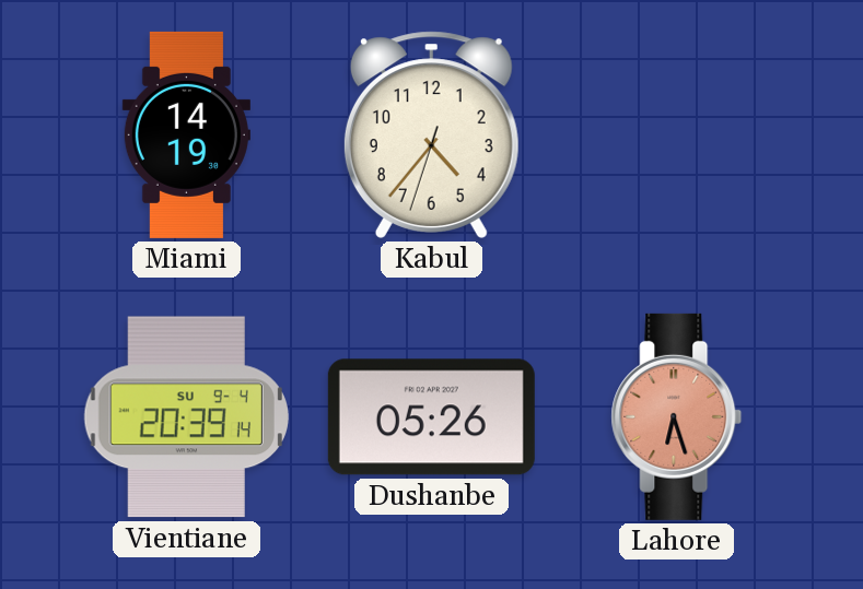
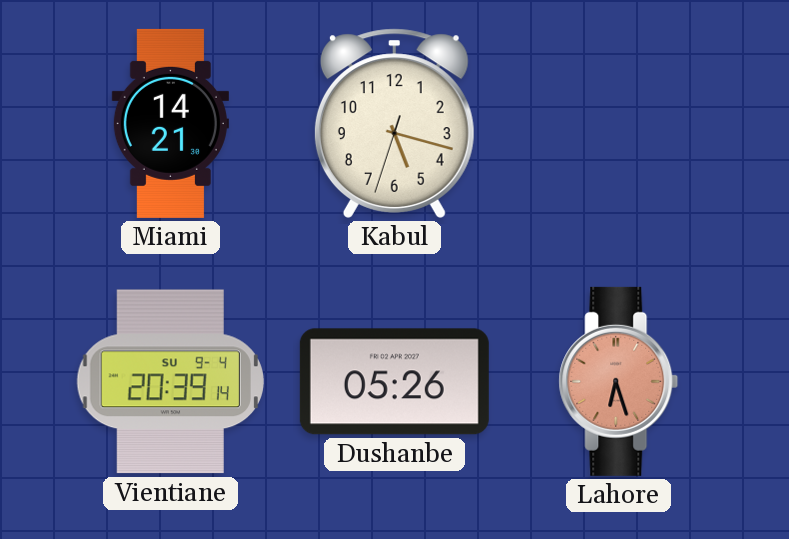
Miami: 14:19 -> 14:21
Kabul: 4:36 -> 5:17
